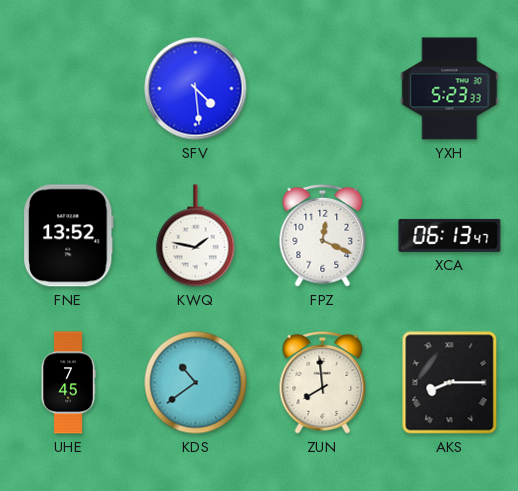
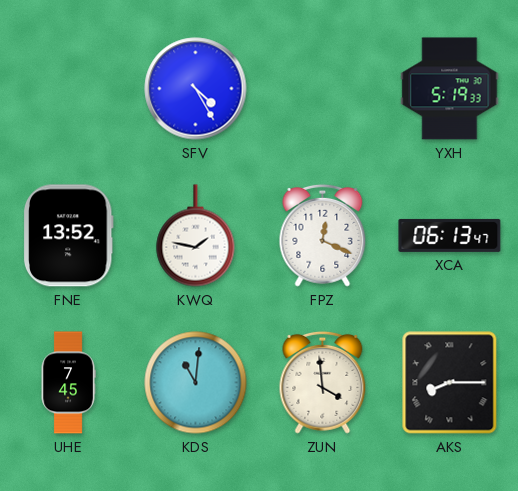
SFV: 4:29 -> 4:25
YXH: 5:23 -> 5:19
KDS: 10:39 -> 11:01
ZUN: 7:59 -> 3:59
